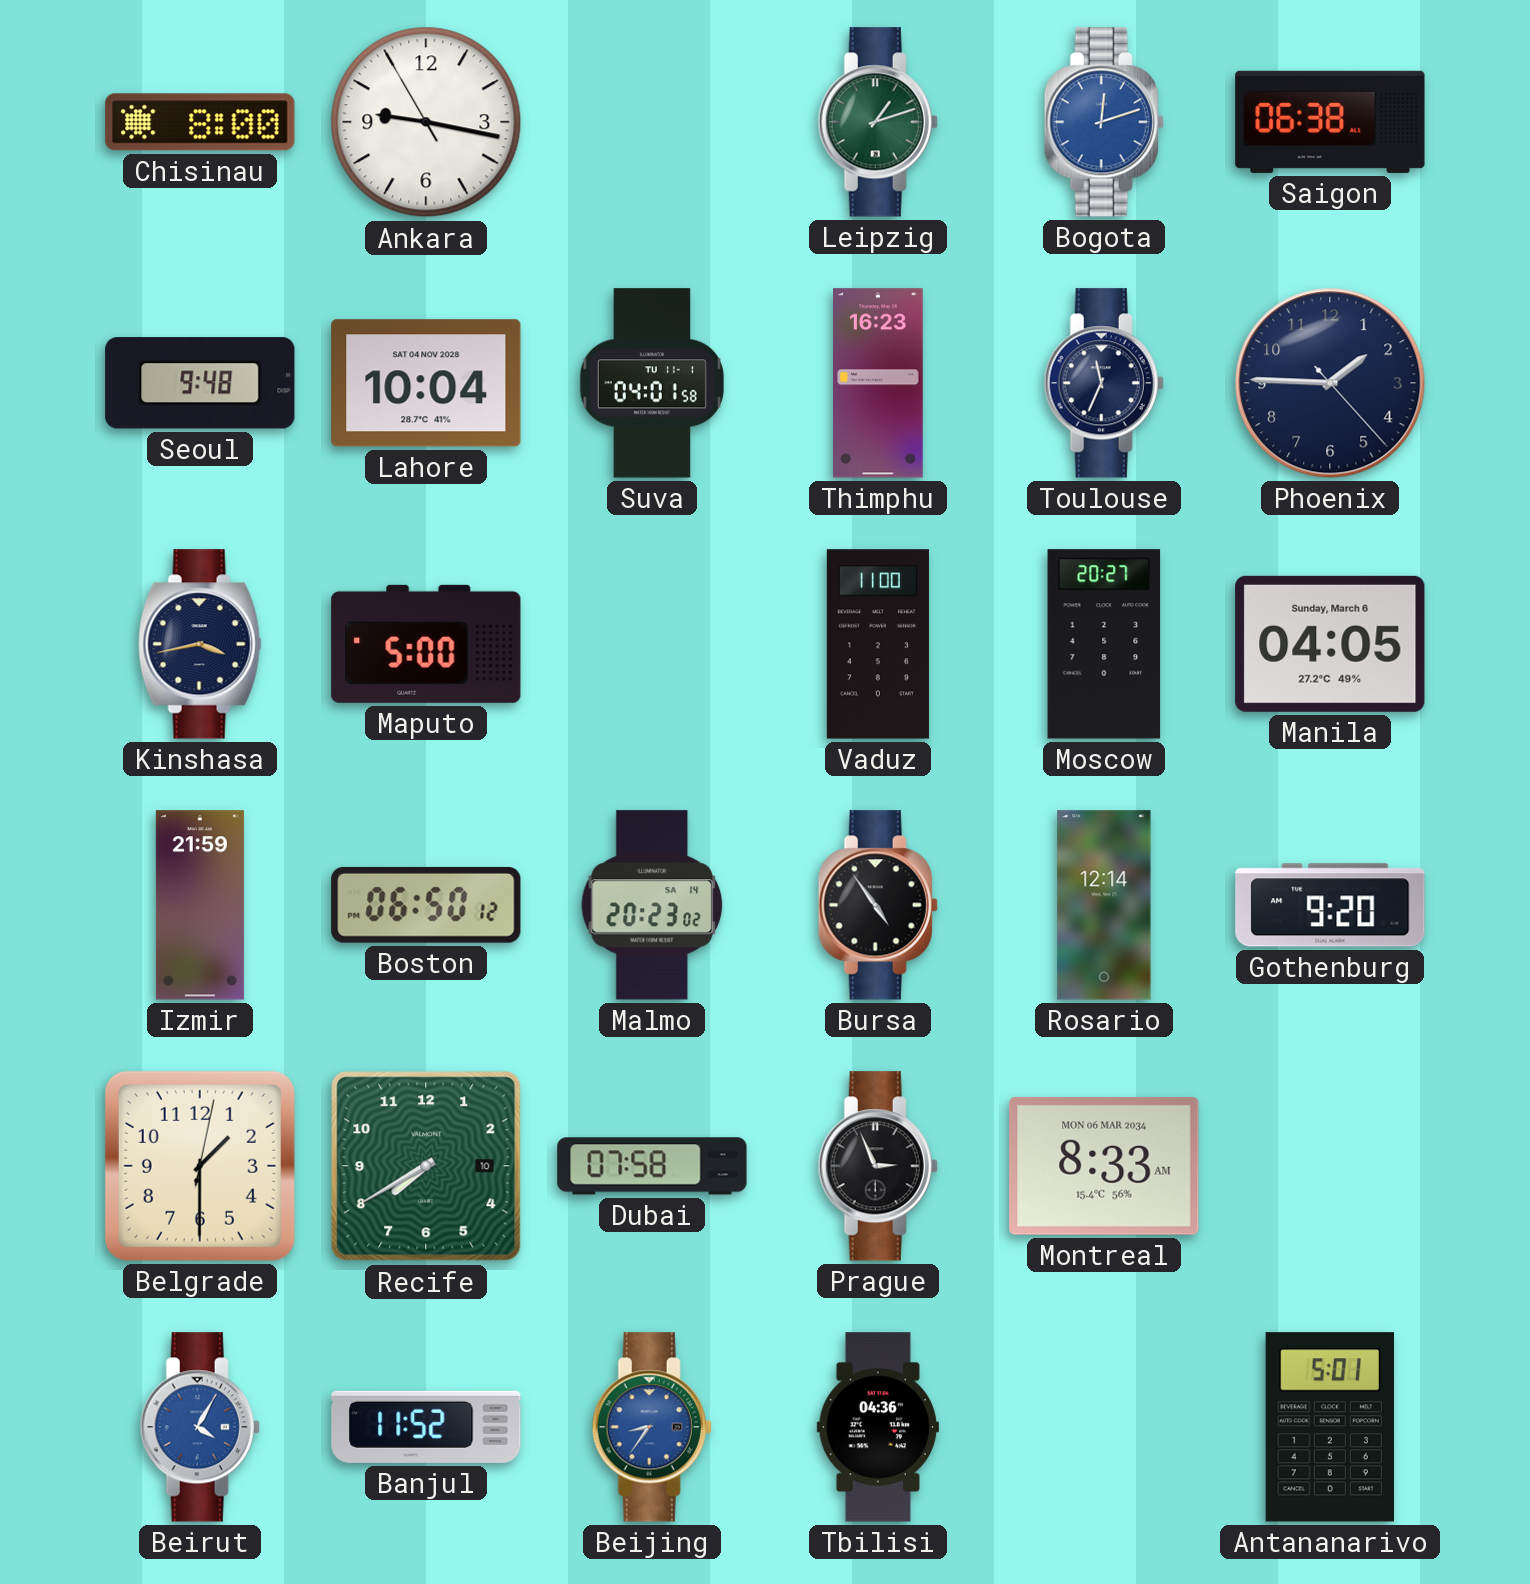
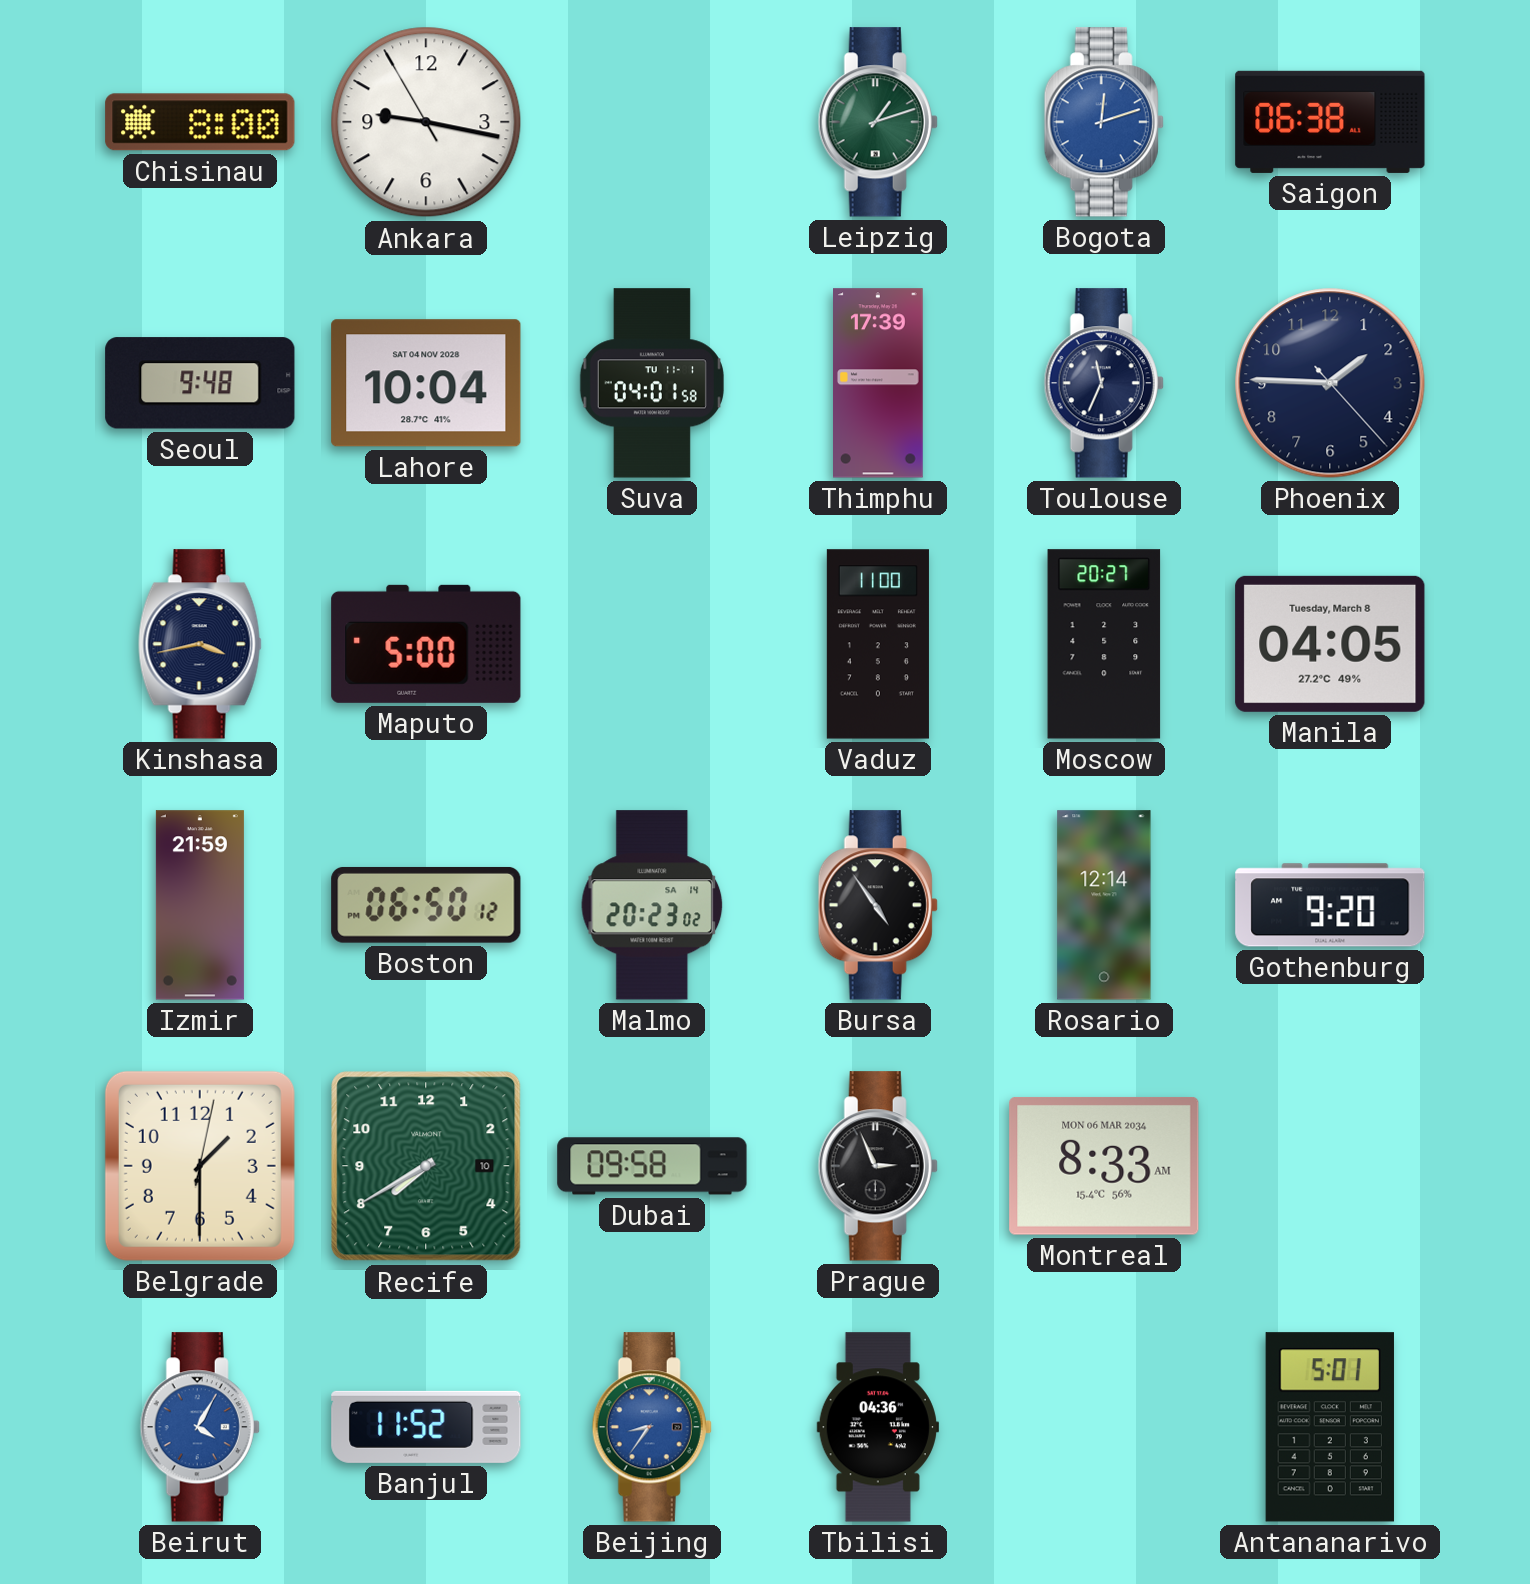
Thimphu: 16:23 -> 17:39
Manila date: Sunday, March 6 -> Tuesday, March 8
Dubai: 07:58 -> 09:58
